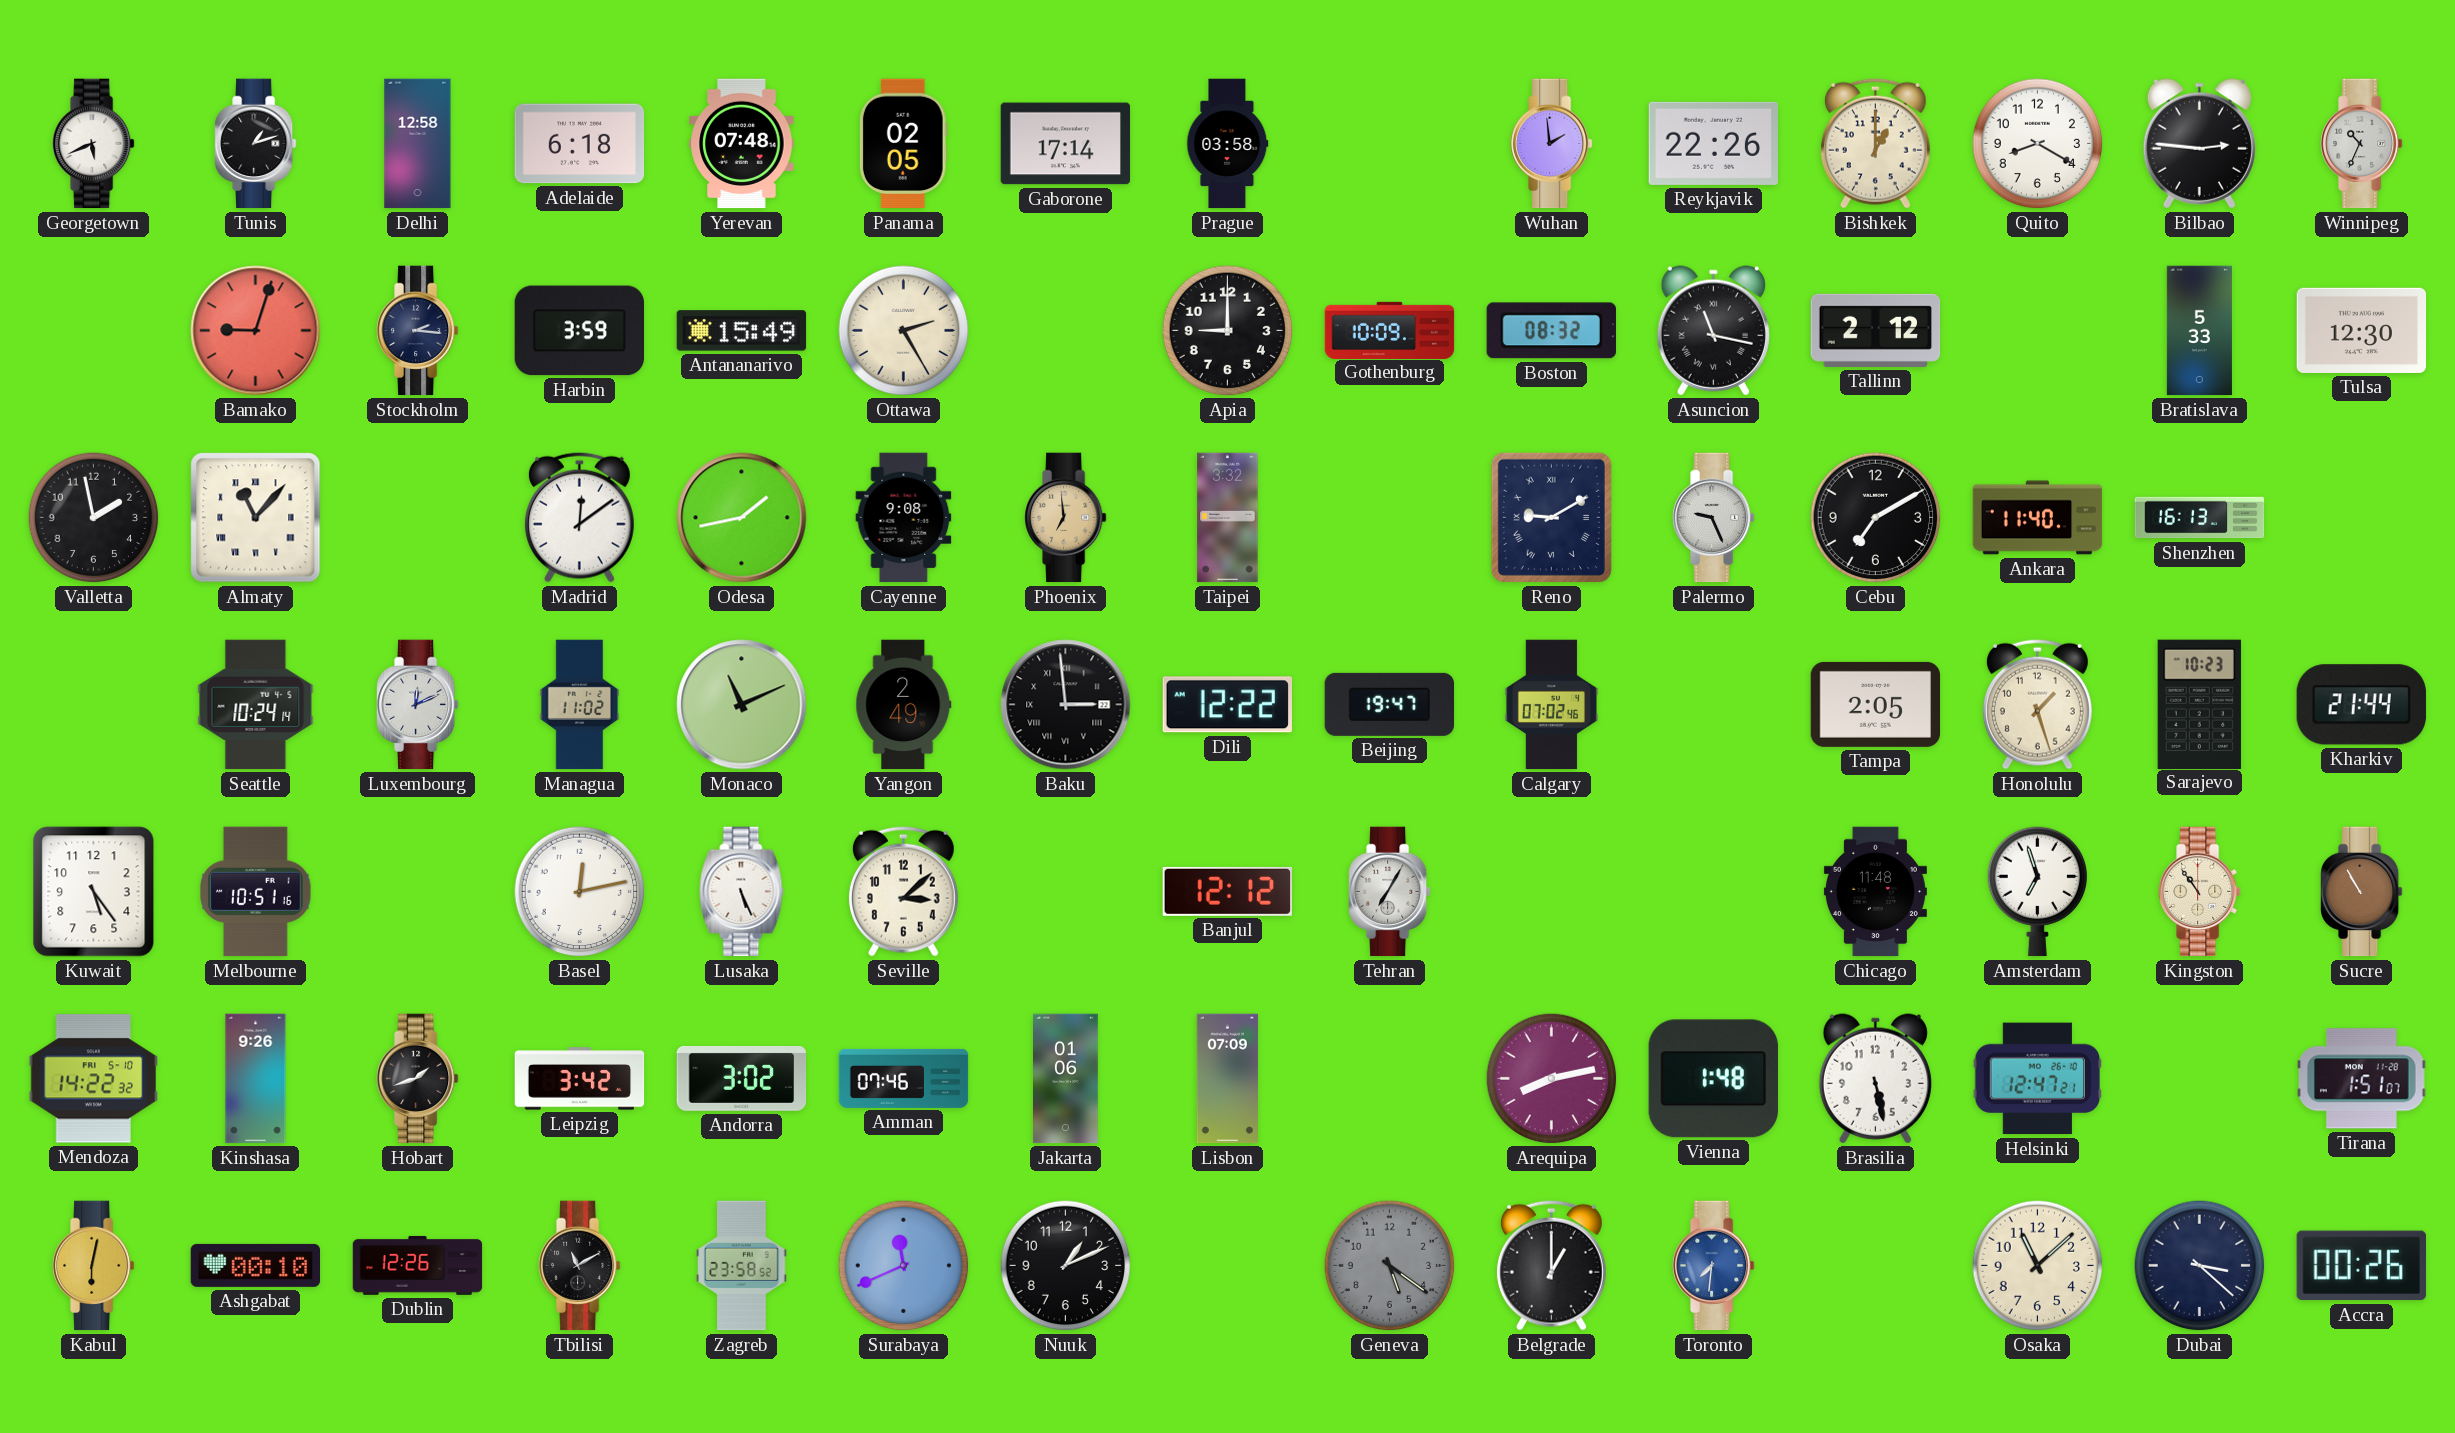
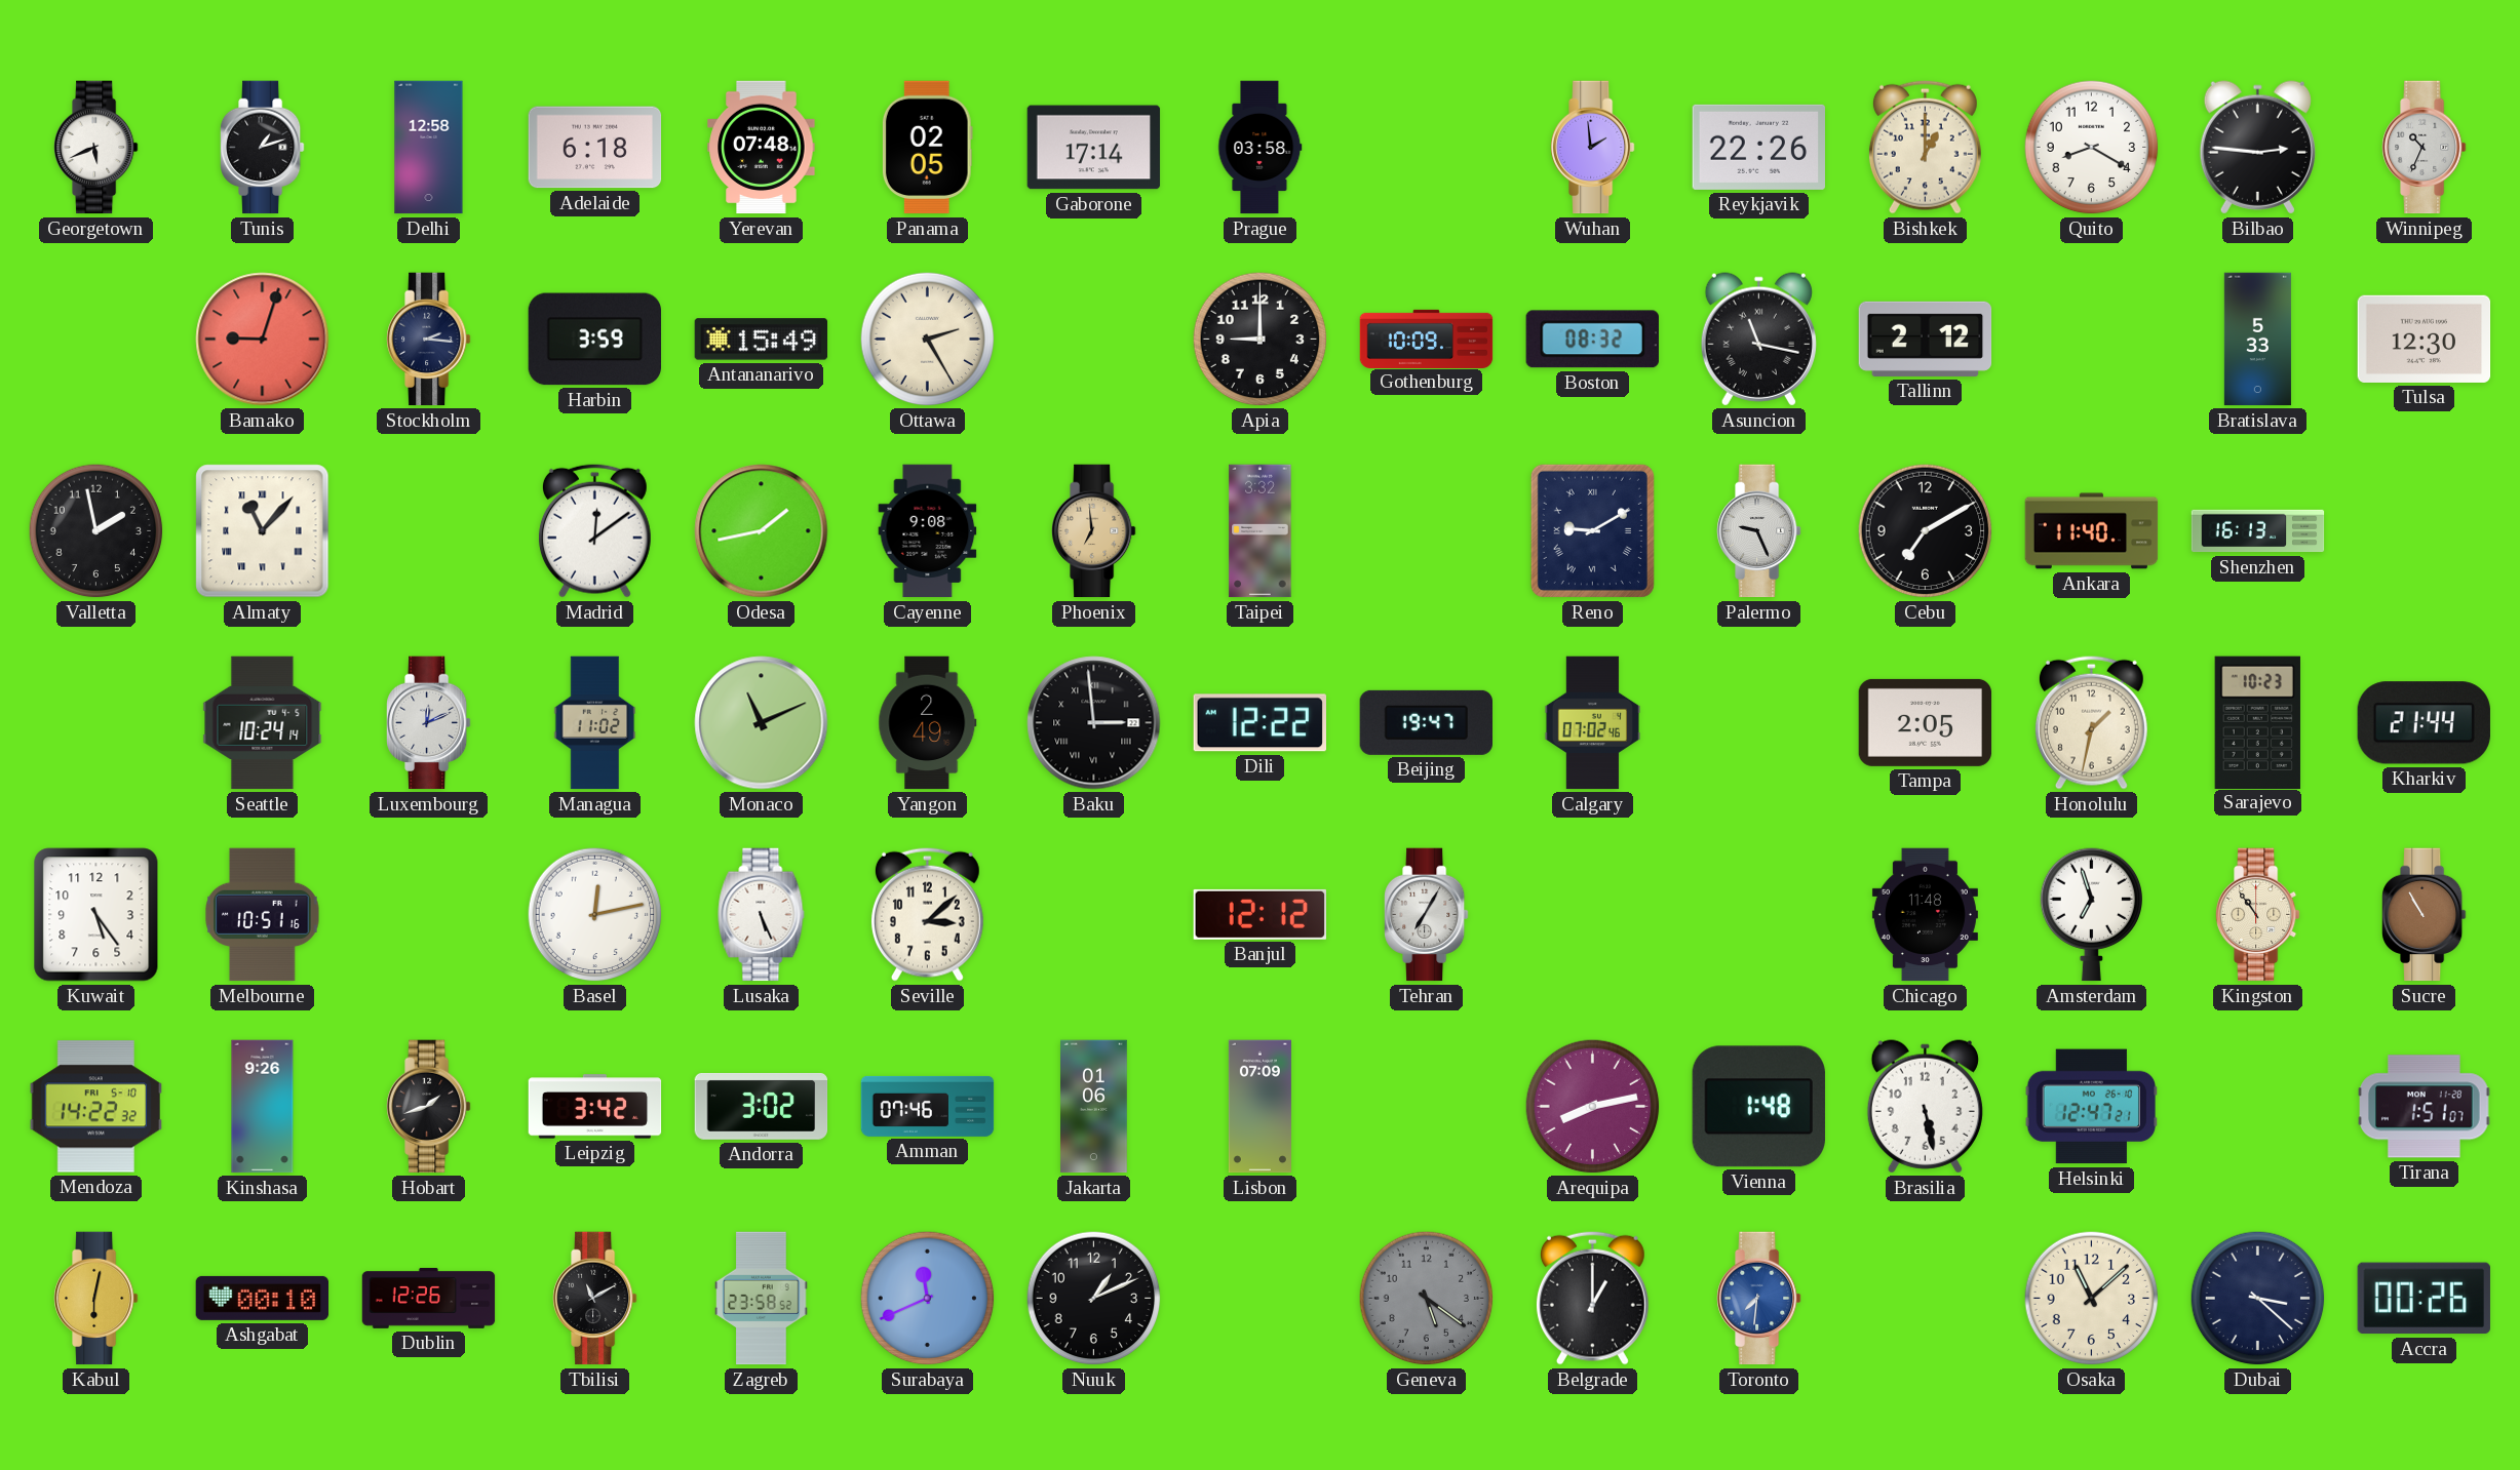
Honolulu: 1:27 -> 1:32
